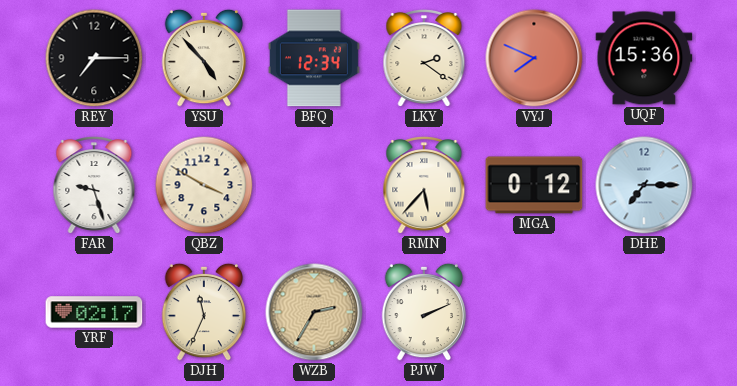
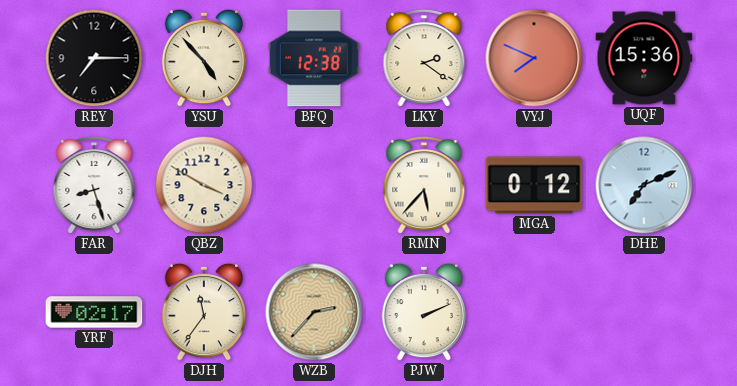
BFQ: 12:34 -> 12:38
FAR: 9:27 -> 8:27
DHE: 7:15 -> 7:11
DJH: 11:34 -> 11:36
WZB: 2:35 -> 2:37
